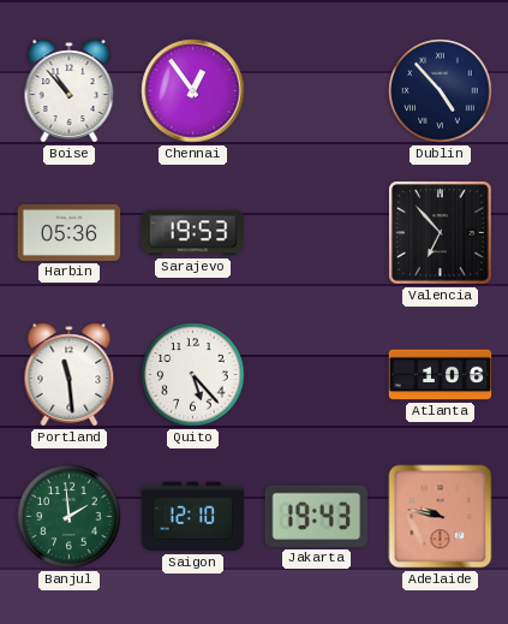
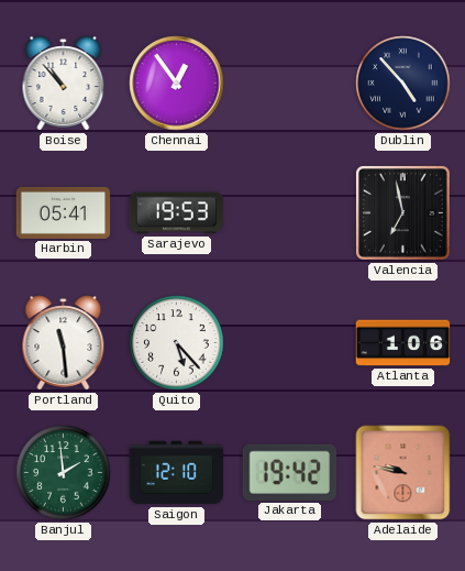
Harbin: 05:36 -> 05:41
Valencia: 6:53 -> 6:58
Jakarta: 19:43 -> 19:42
